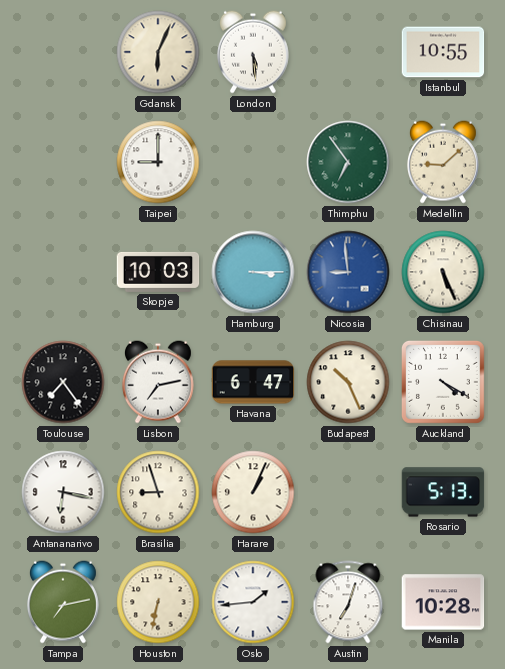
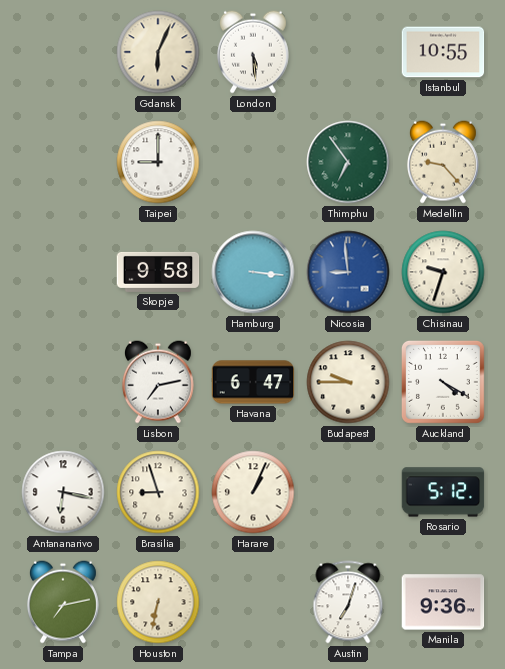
Medellin: 9:08 -> 9:23
Skopje: 10:03 -> 9:58
Hamburg: 3:15 -> 3:16
Chisinau: 5:26 -> 9:33
Toulouse: 7:24 -> none
Budapest: 10:26 -> 9:45
Rosario: 5:13 -> 5:12
Oslo: 1:44 -> none
Manila: 10:28 -> 9:36
